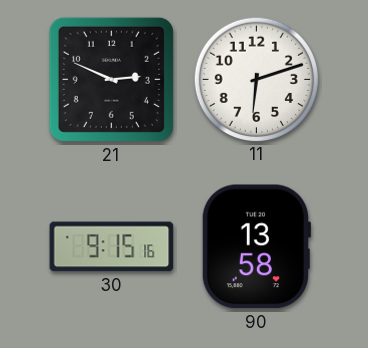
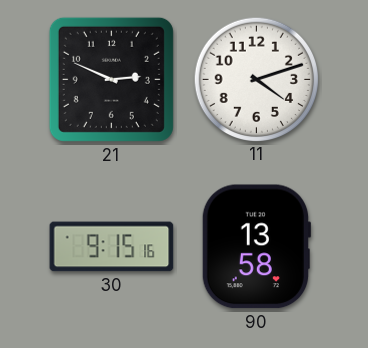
11: 6:12 -> 4:12
